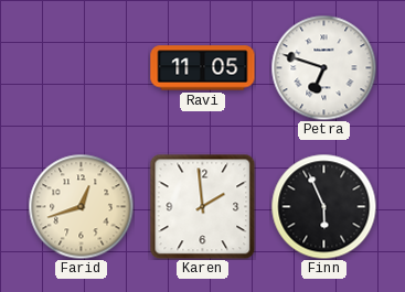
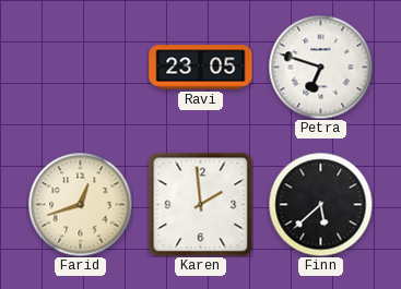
Ravi: 11:05 -> 23:05
Finn: 5:56 -> 5:38
